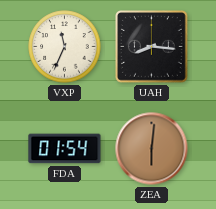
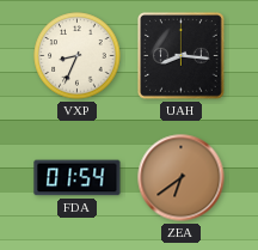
VXP: 11:34 -> 8:34
ZEA: 6:01 -> 6:39
